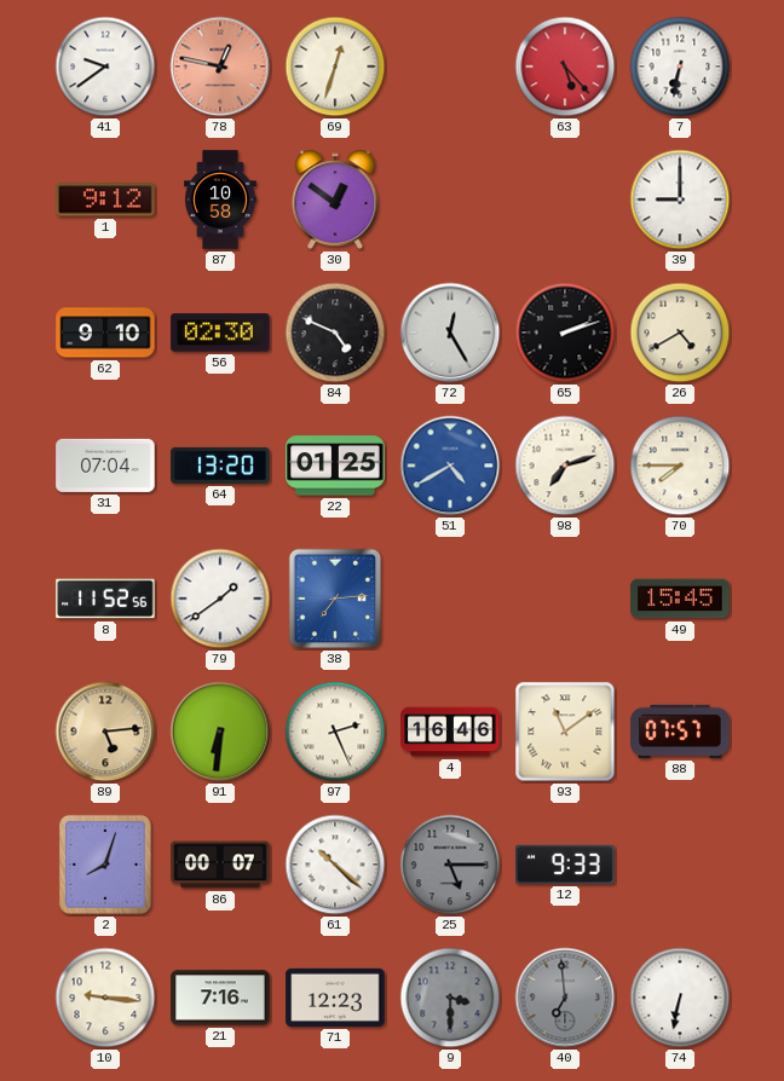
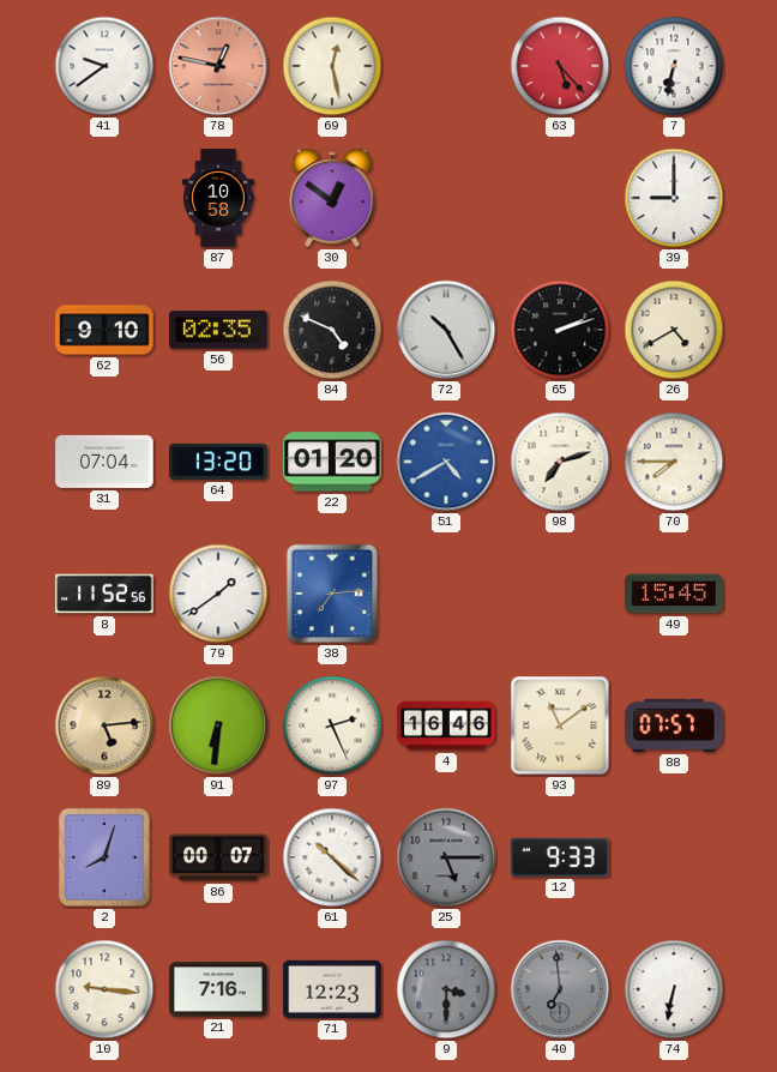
69: 12:33 -> 12:28
1: 9:12 -> none
56: 02:30 -> 02:35
72: 12:25 -> 10:25
22: 01:25 -> 01:20
